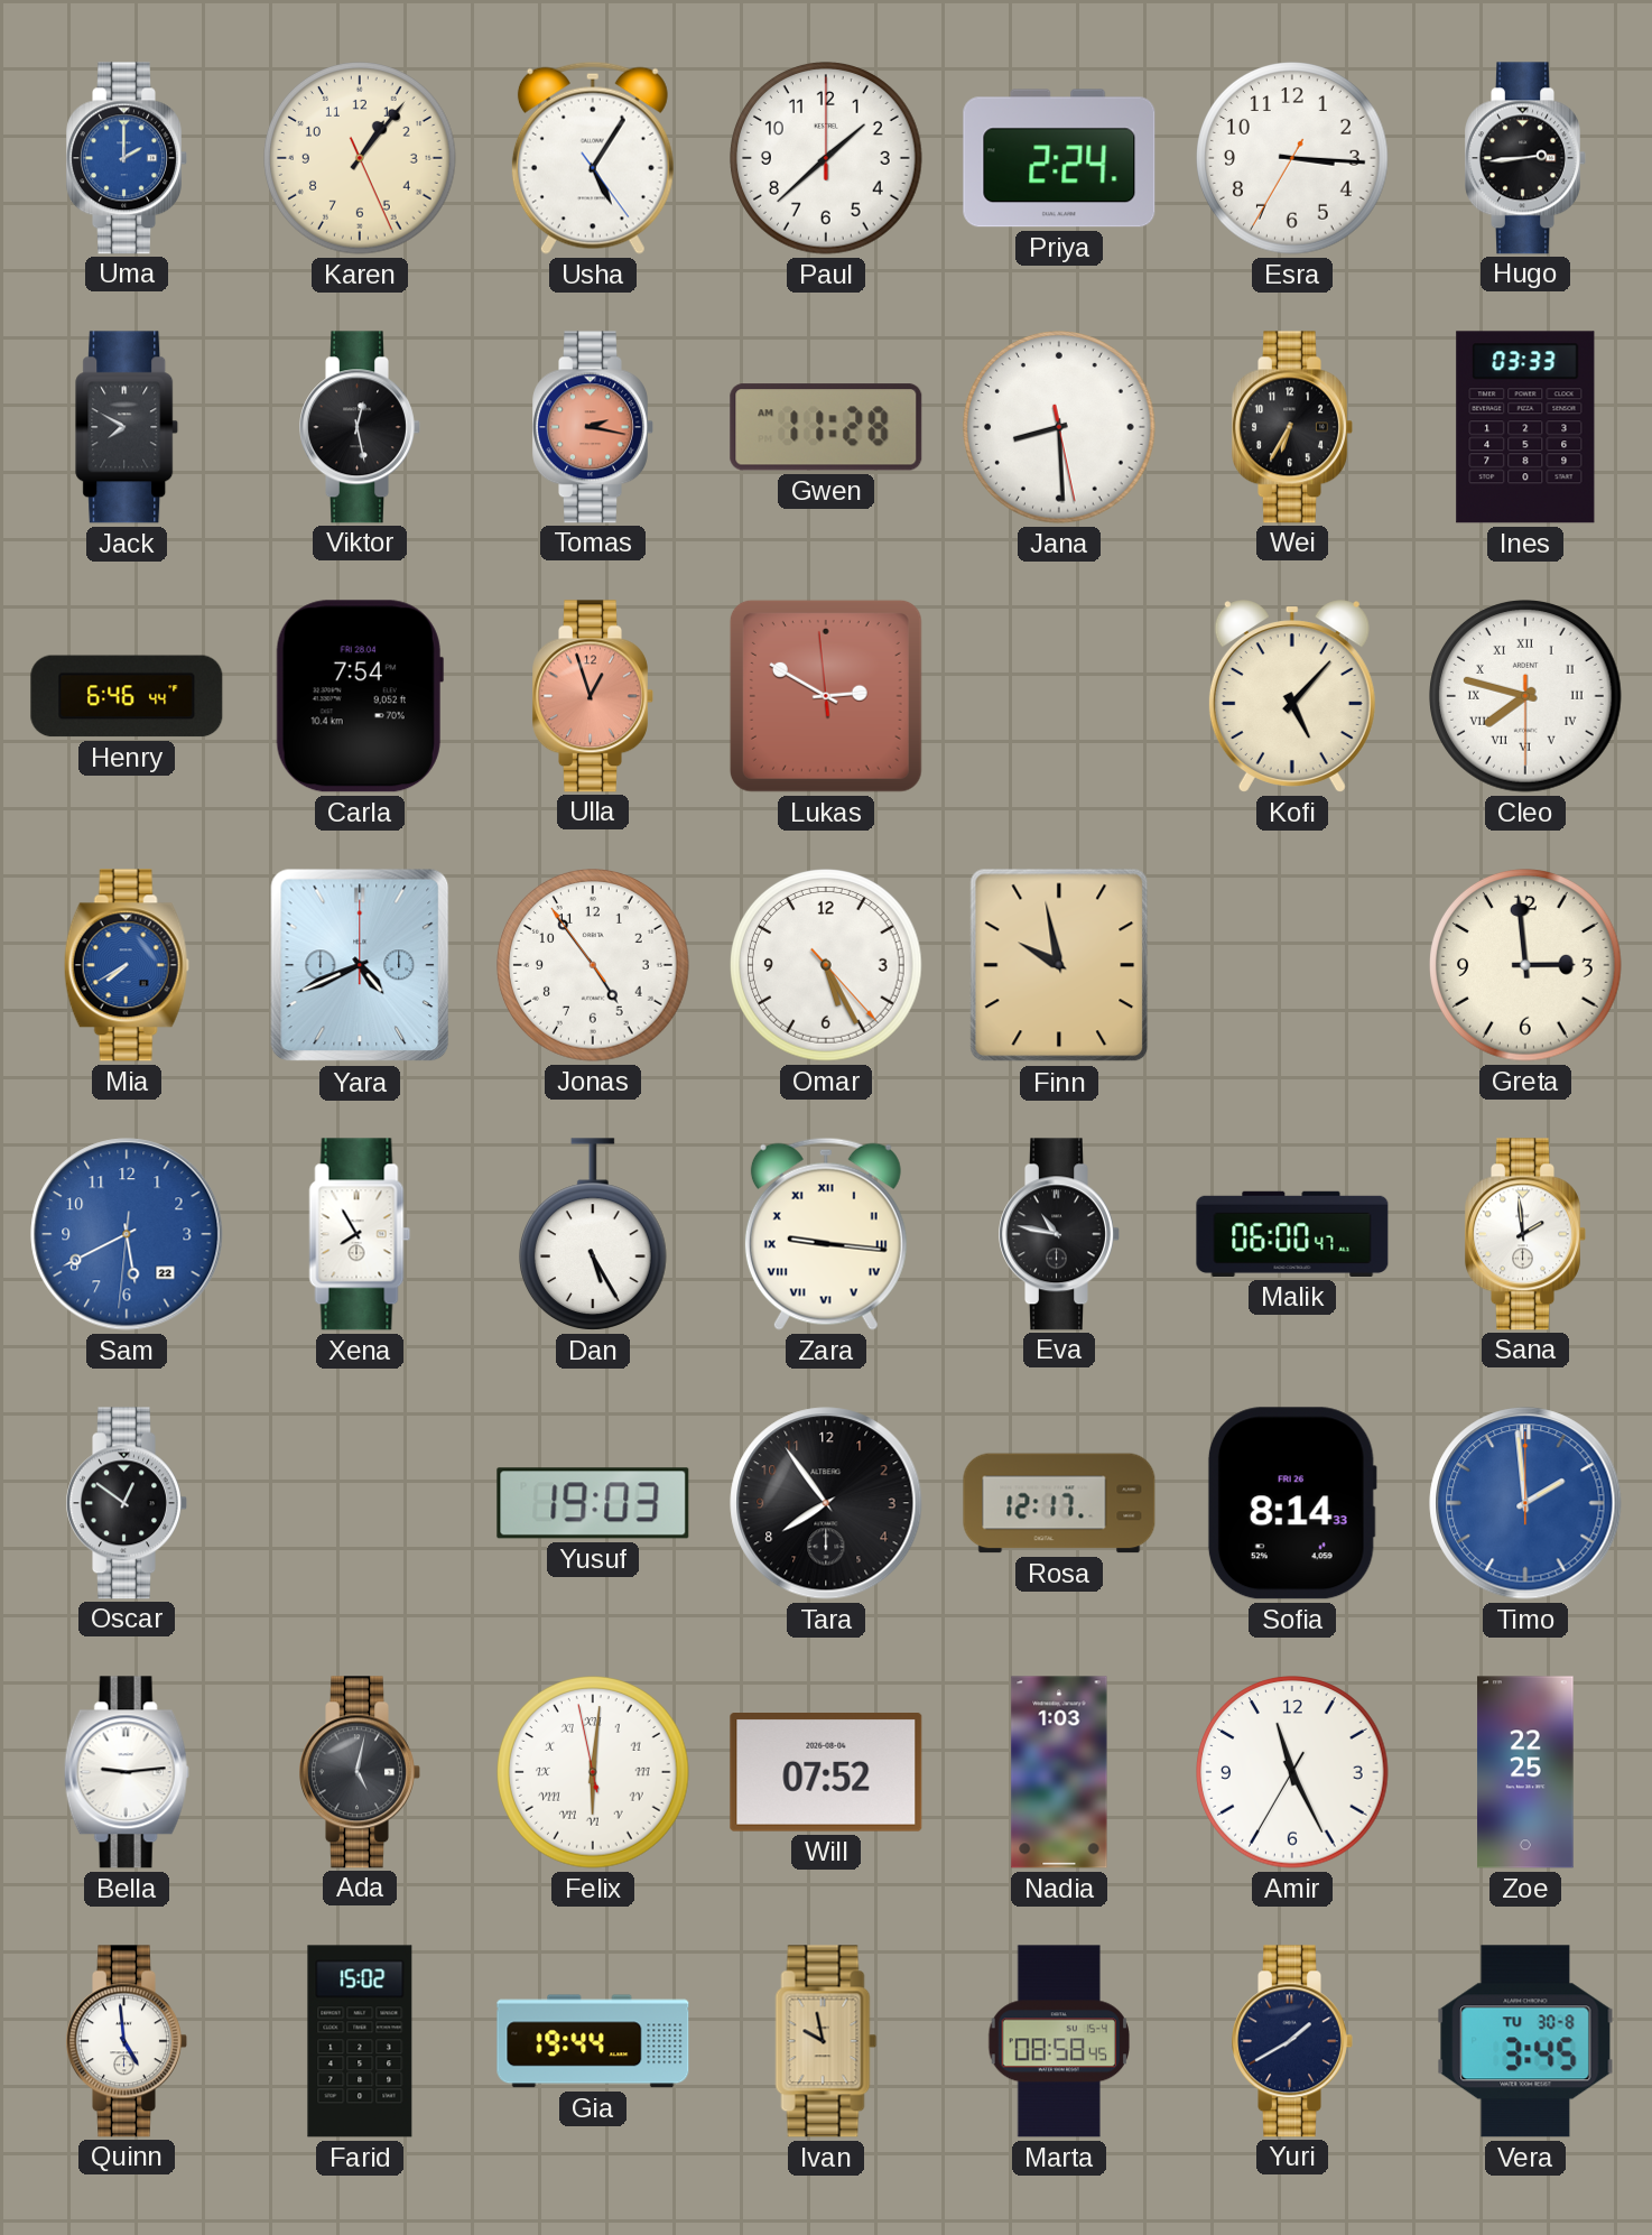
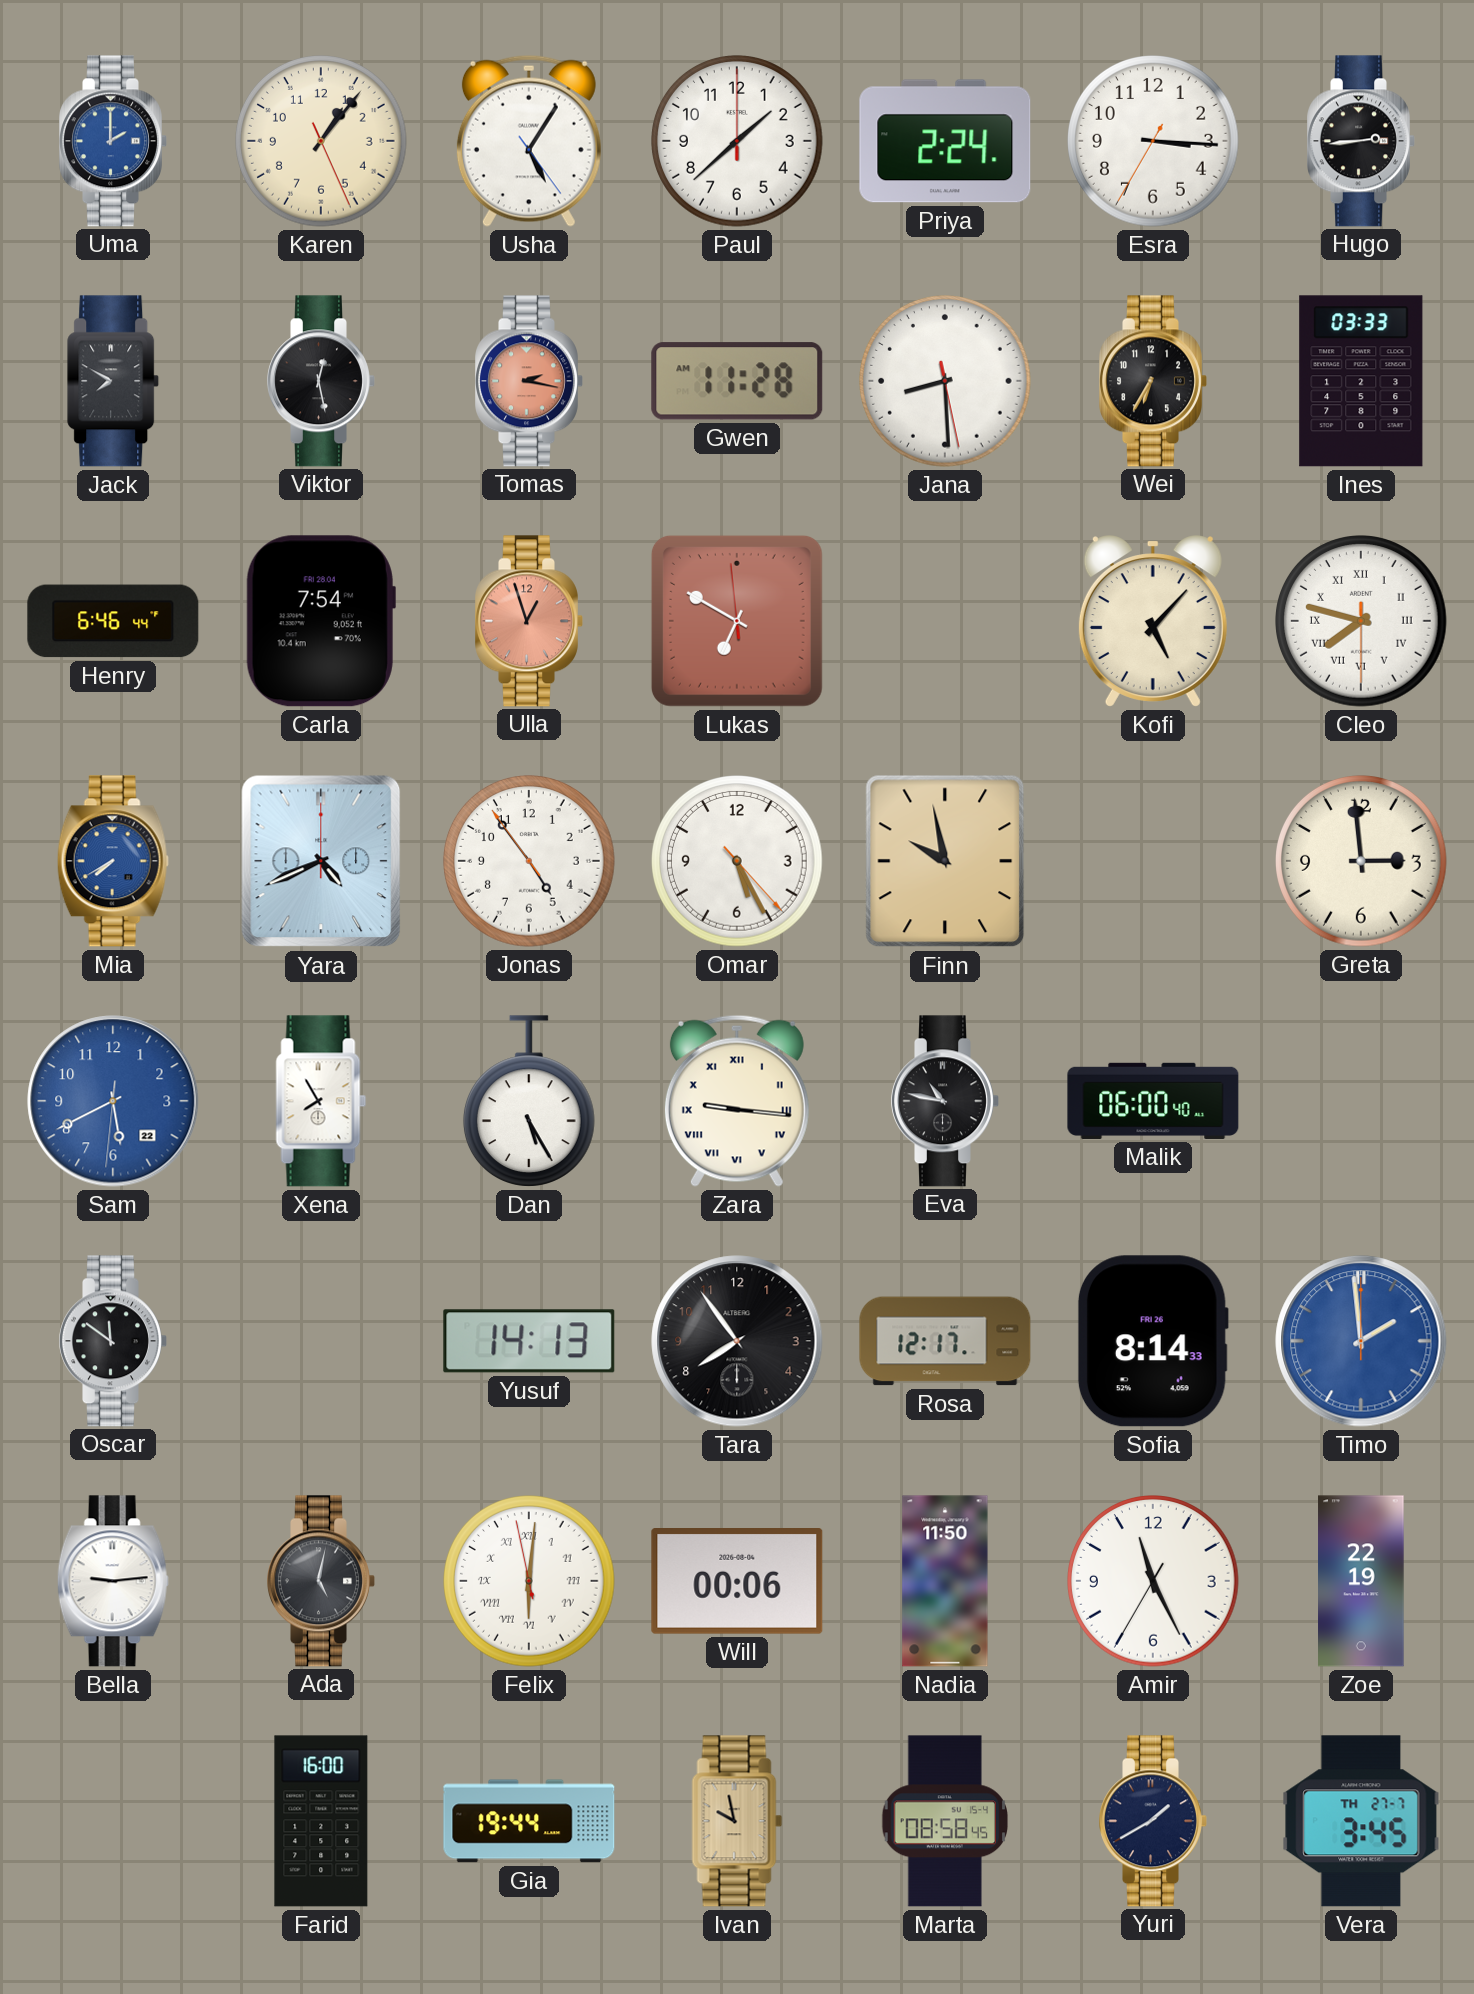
Lukas: 2:49 -> 6:49
Malik: 06:00:47 -> 06:00:40
Sana: 1:59 -> none
Oscar: 12:51 -> 11:51
Yusuf: 19:03 -> 14:13
Will: 07:52 -> 00:06
Nadia: 1:03 -> 11:50
Zoe: 22:25 -> 22:19
Quinn: 4:59 -> none
Farid: 15:02 -> 16:00
Vera date: TU 30-8 -> TH 27-7
